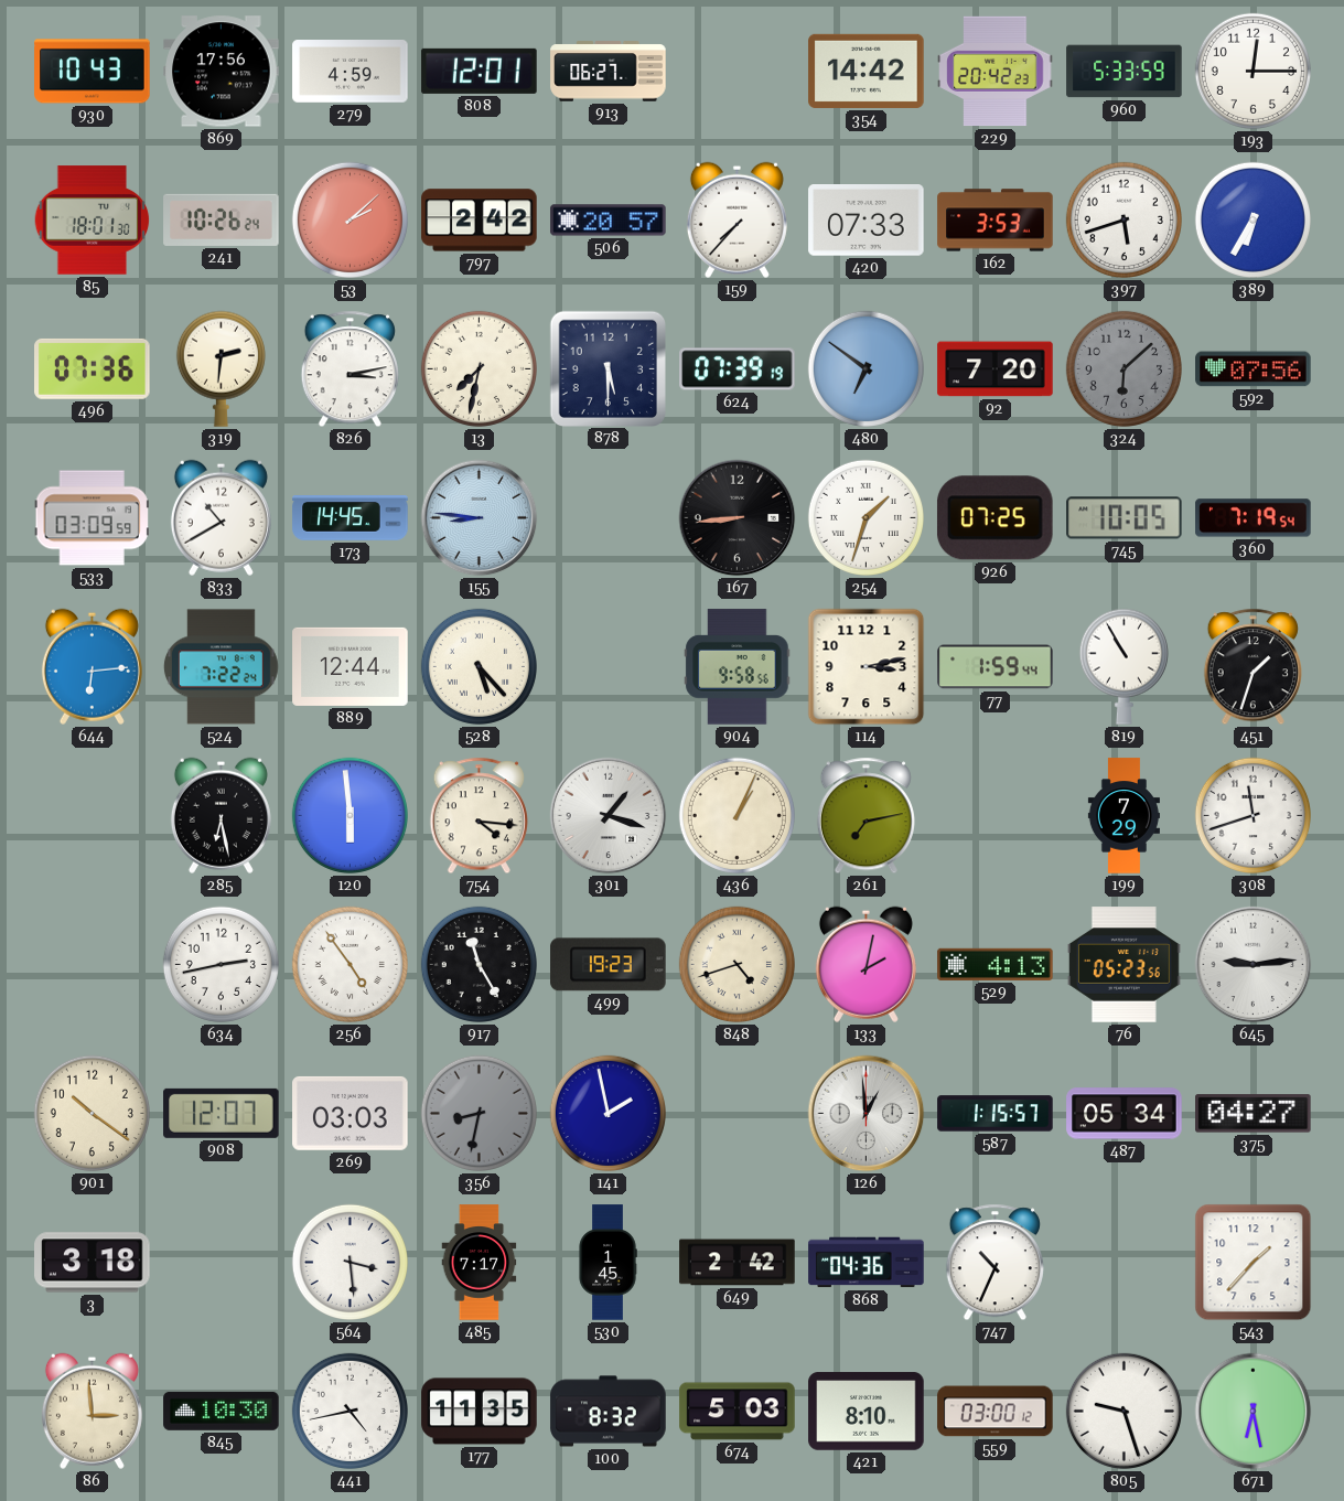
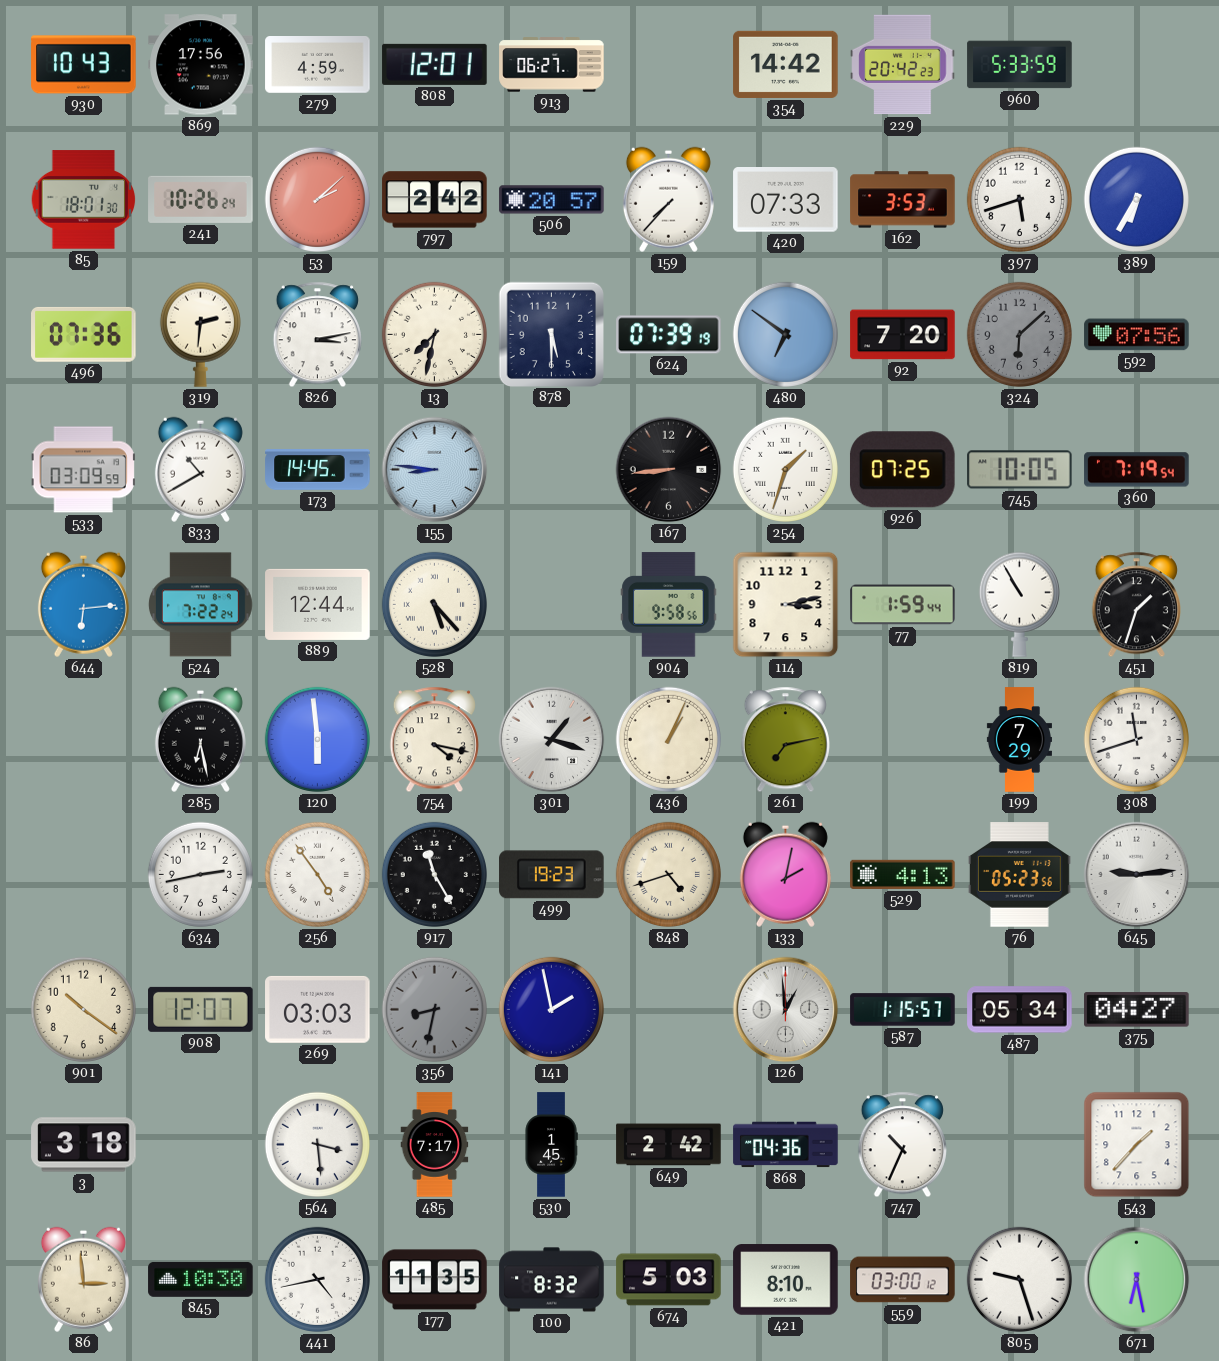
193: 12:15 -> none
754: 4:16 -> 4:17
